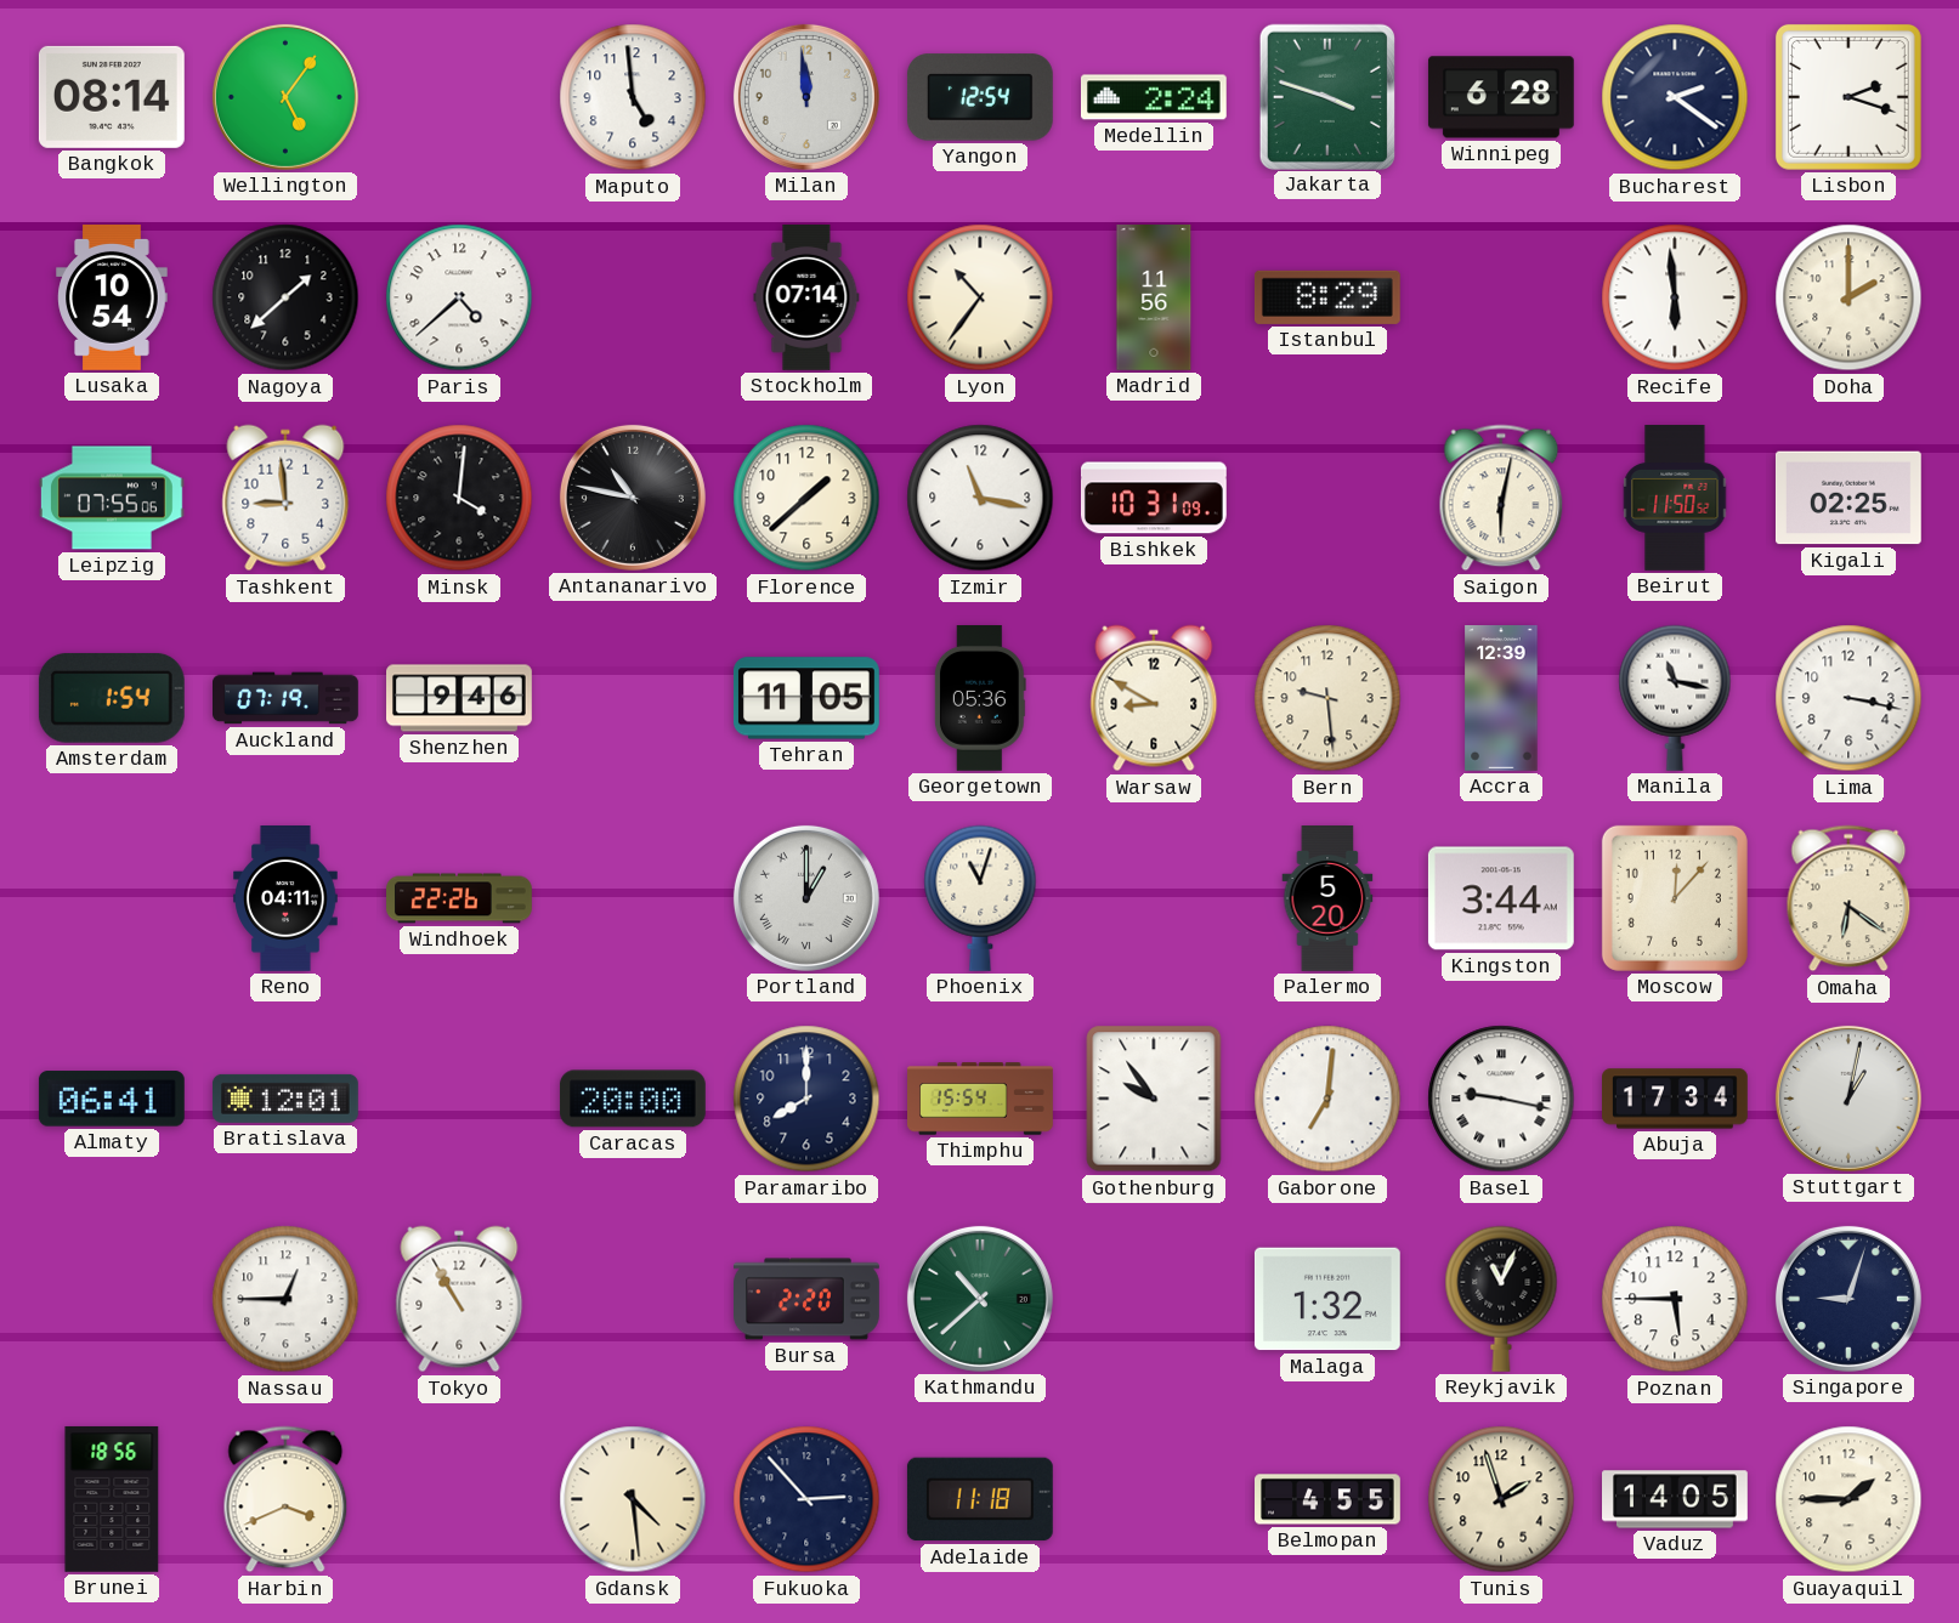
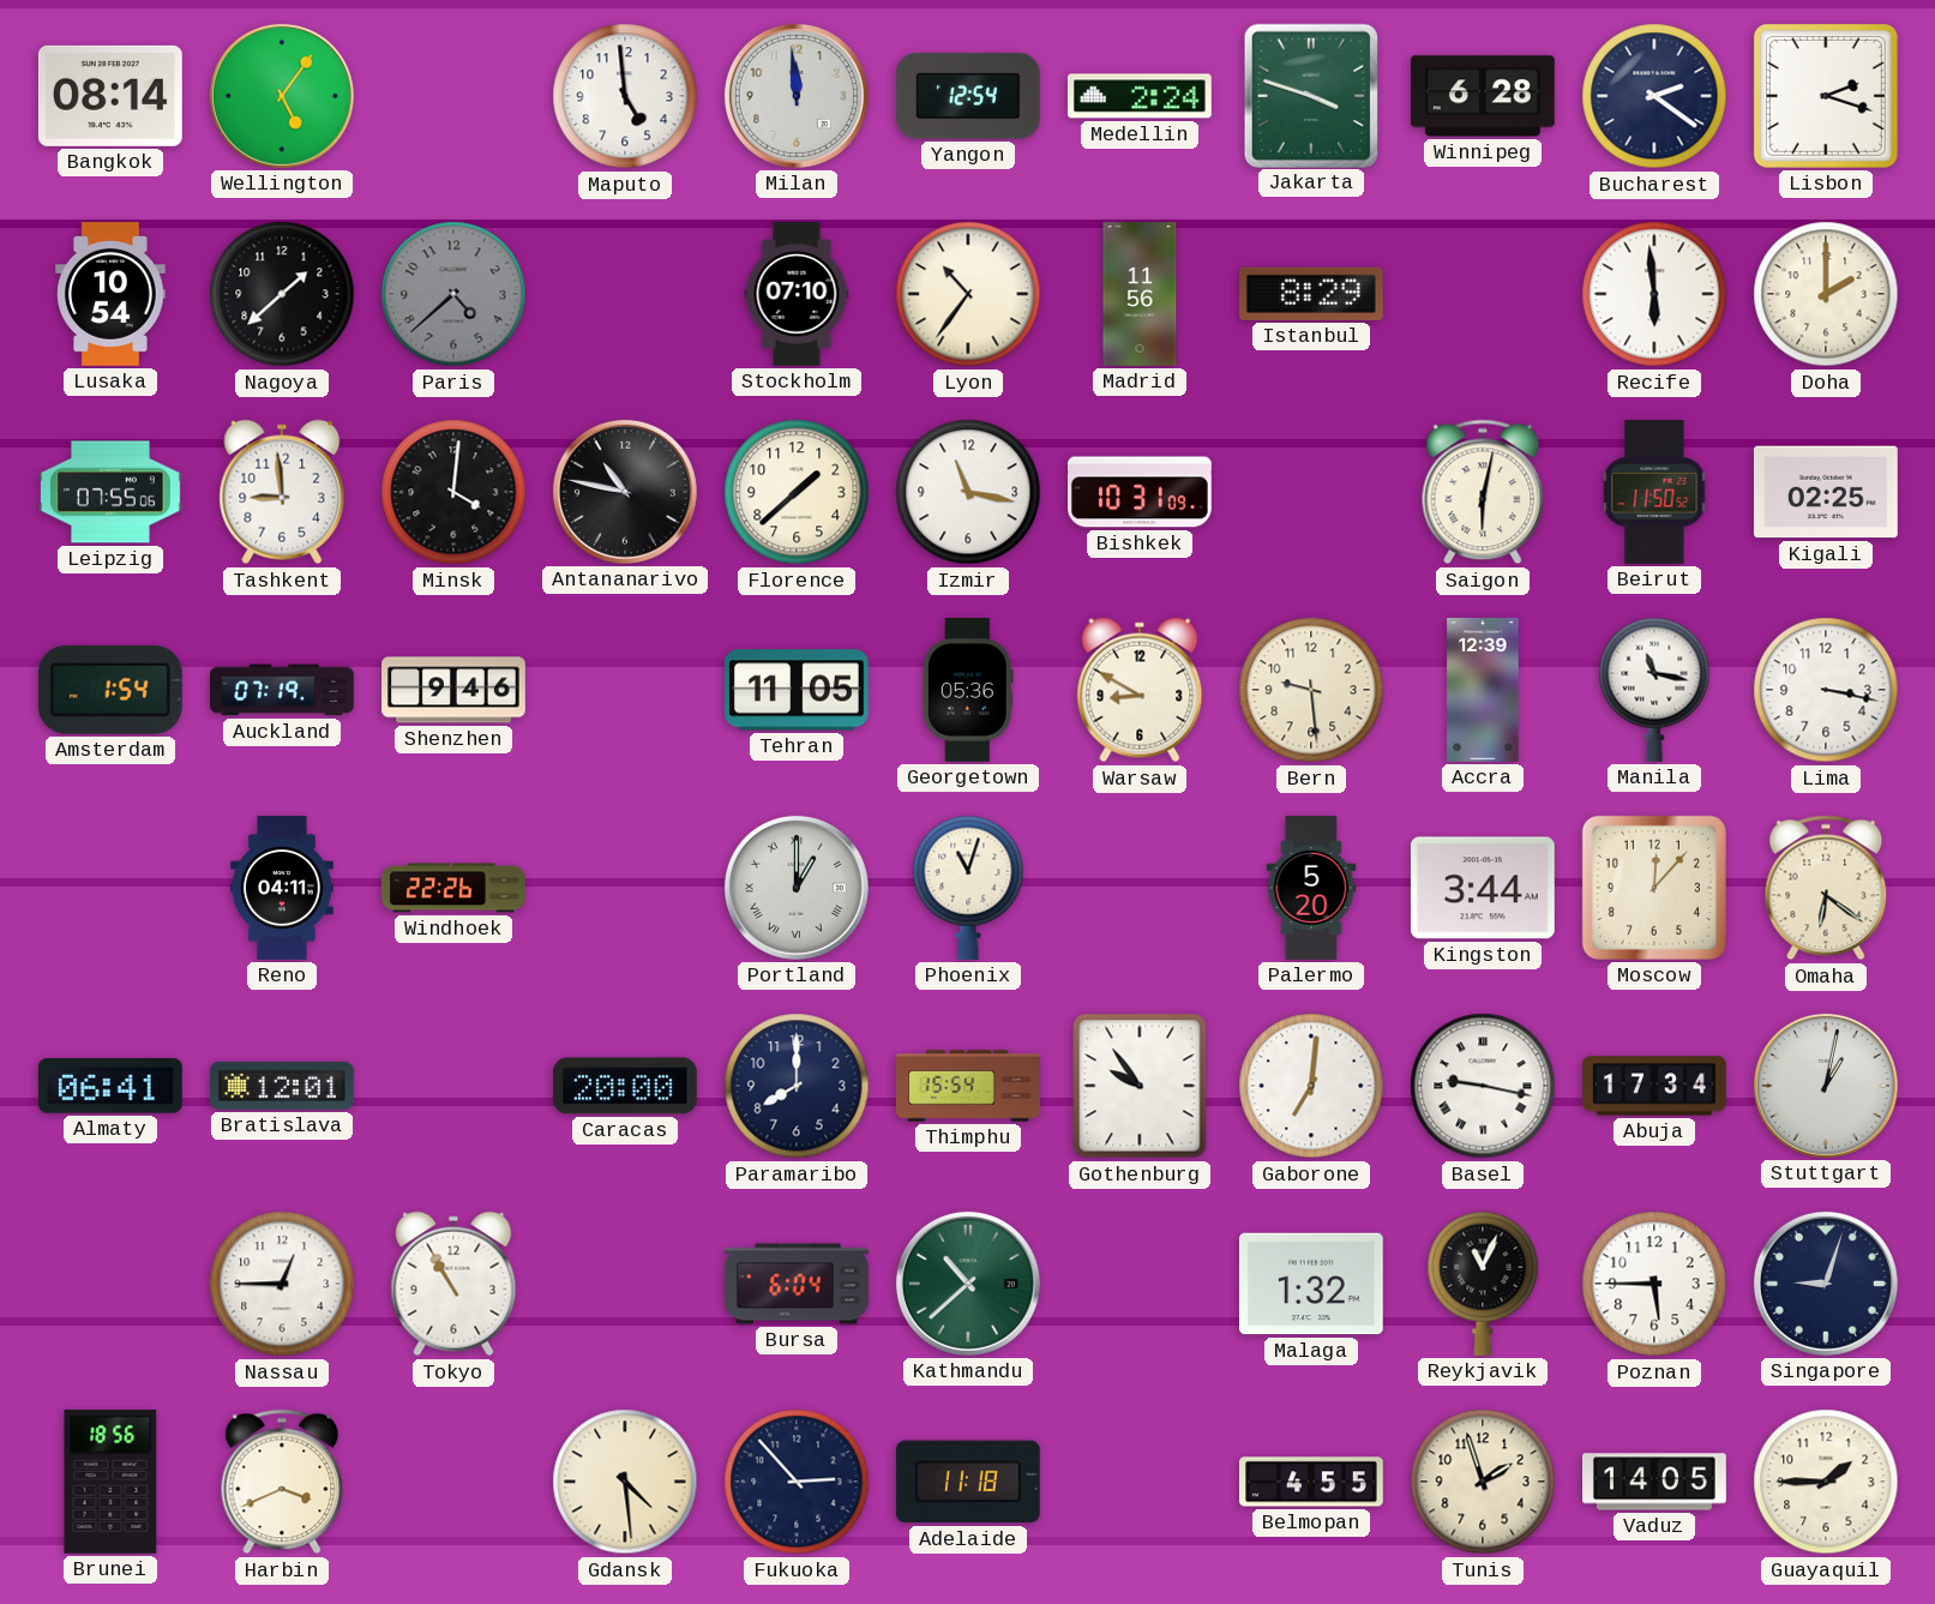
Paris dial: white -> grey
Stockholm: 07:14 -> 07:10
Bursa: 2:20 -> 6:04
